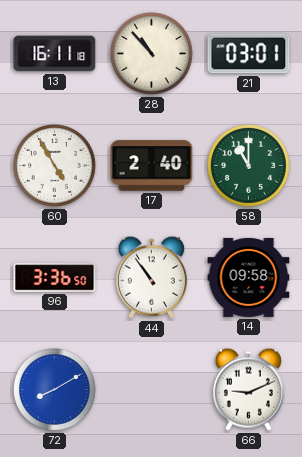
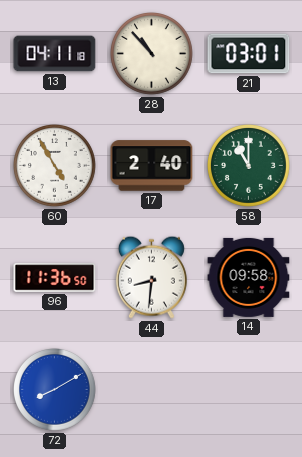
13: 16:11 -> 04:11
96: 3:36 -> 11:36
44: 10:54 -> 8:31
66: 9:11 -> none
